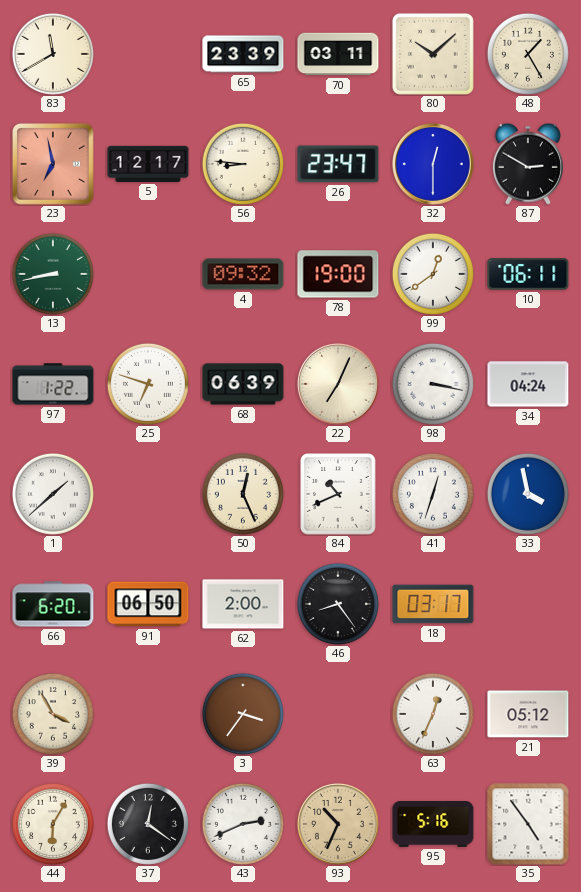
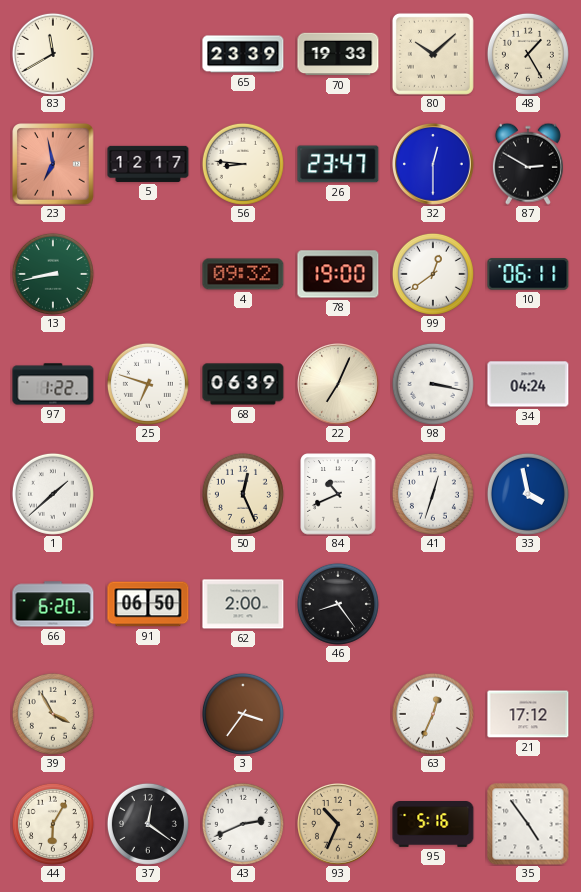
70: 03:11 -> 19:33
18: 03:17 -> none
21: 05:12 -> 17:12
